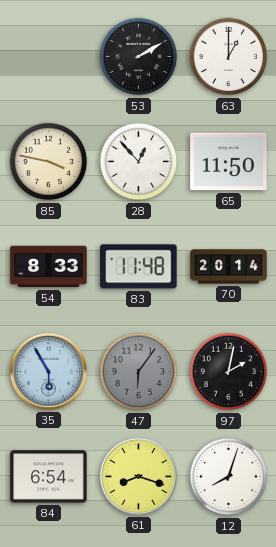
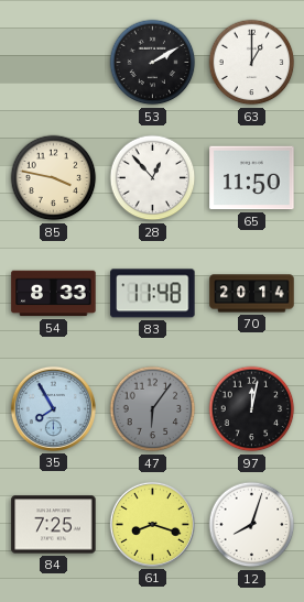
35: 5:55 -> 7:55
97: 2:02 -> 12:02
84: 6:54 -> 7:25
